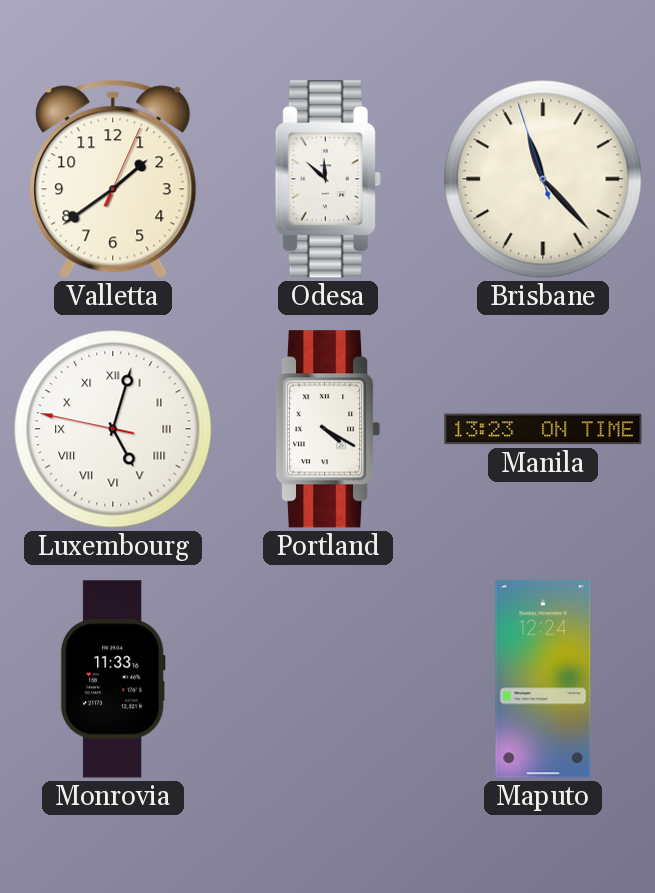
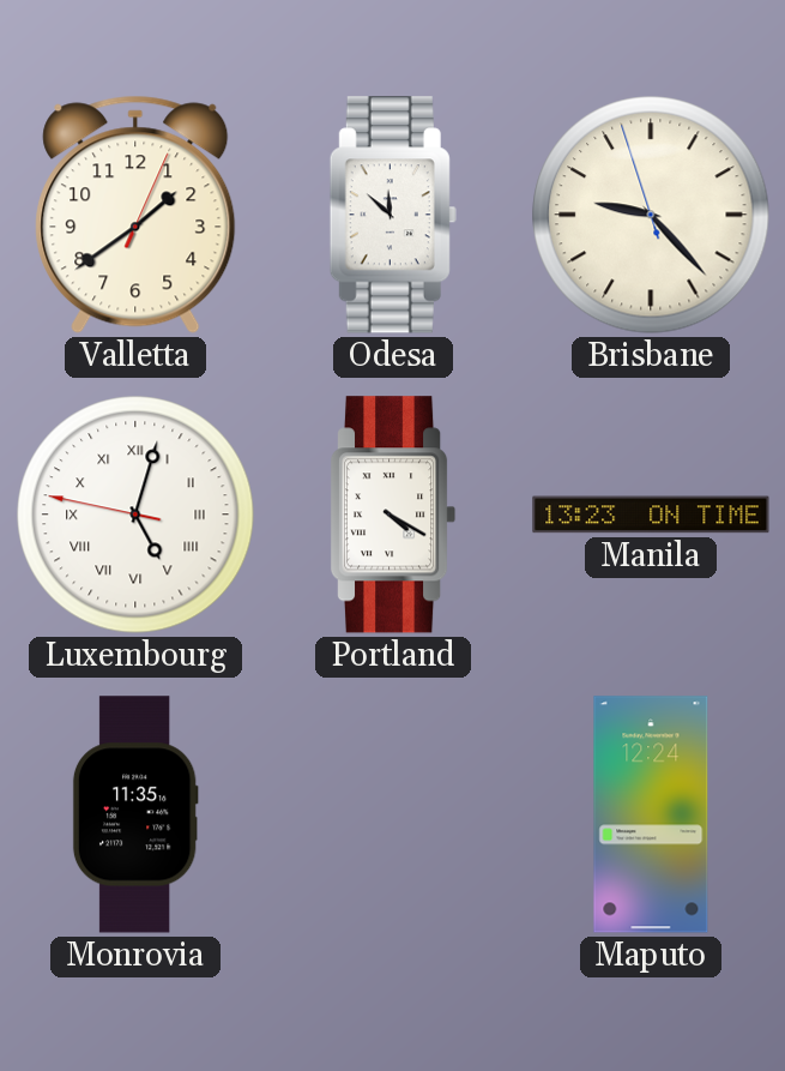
Brisbane: 11:22 -> 9:22
Monrovia: 11:33 -> 11:35
